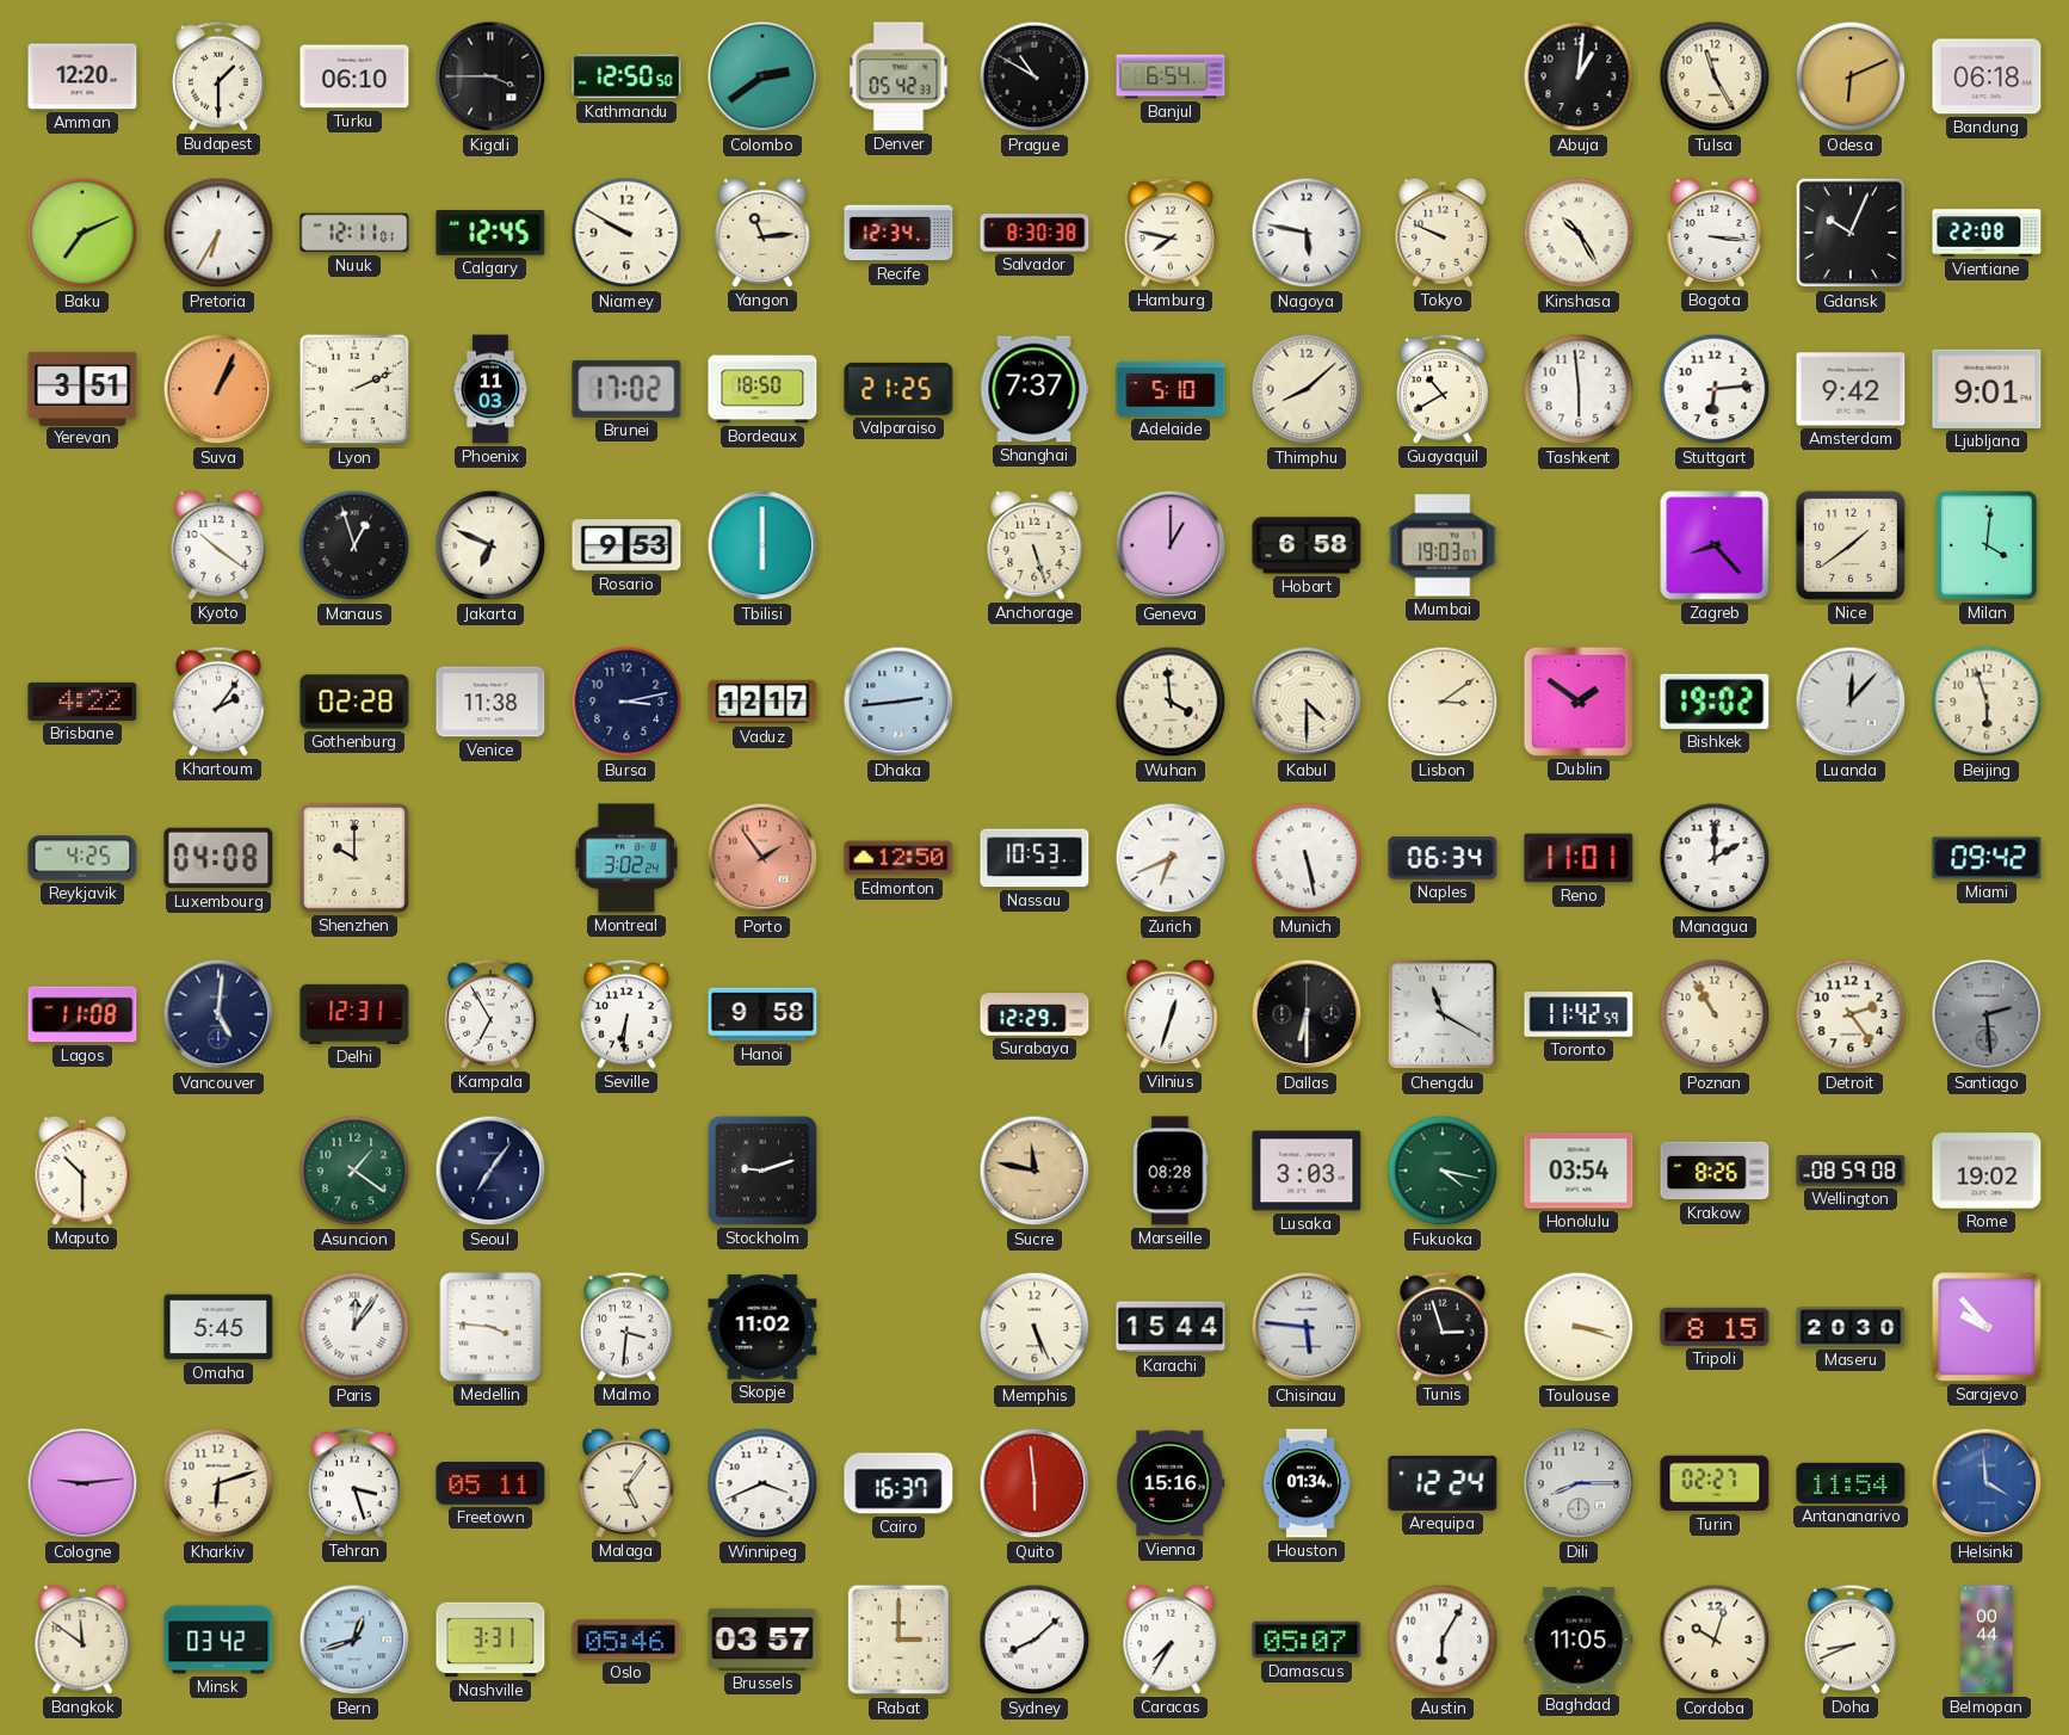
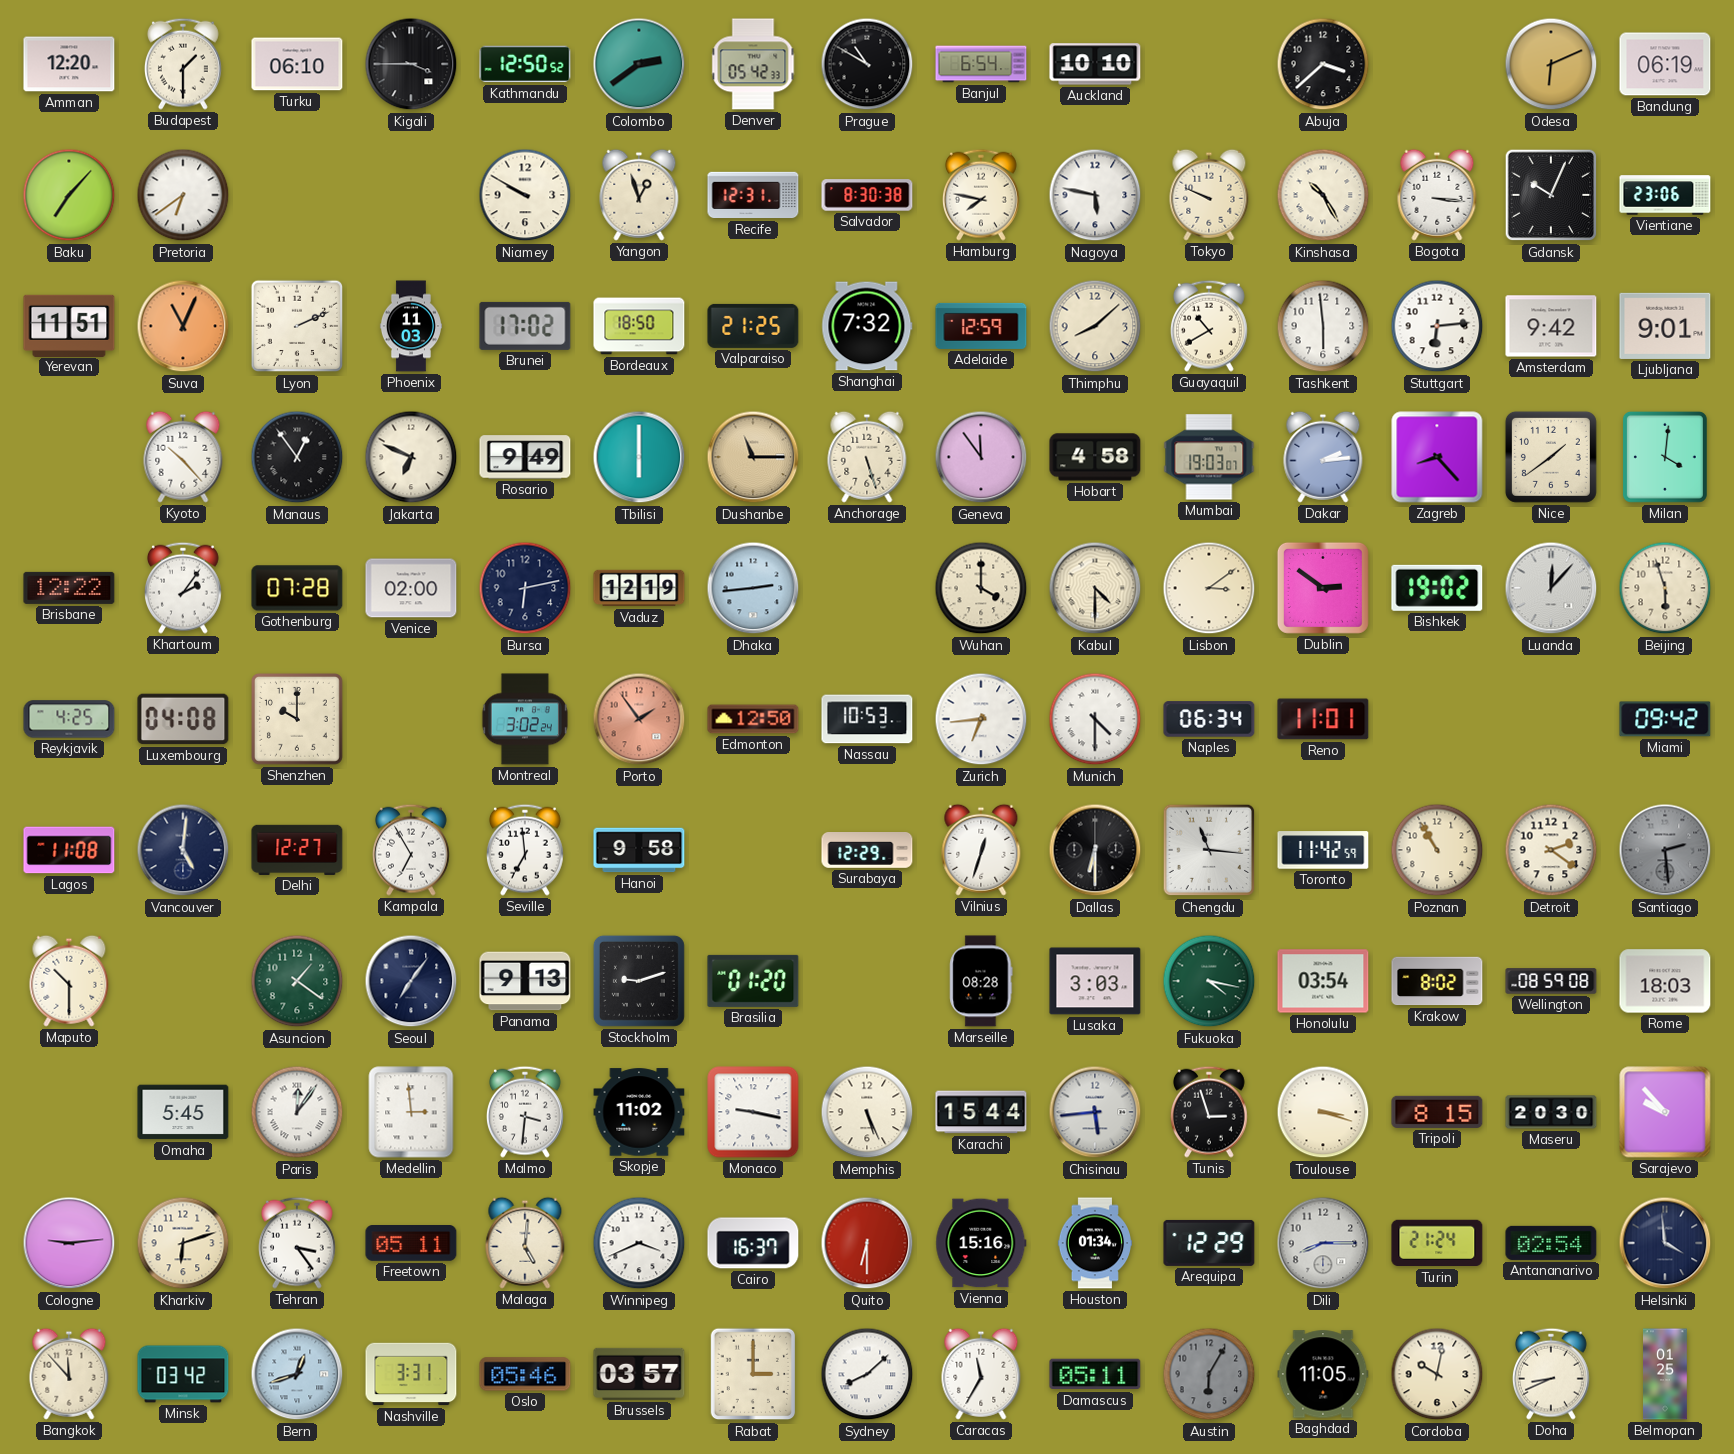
Kathmandu: 12:50:50 -> 12:50:52
Auckland: none -> 10:10
Abuja: 1:01 -> 3:38
Tulsa: 11:25 -> none
Bandung: 06:18 -> 06:19
Baku: 7:11 -> 7:07
Pretoria: 6:35 -> 6:39
Nuuk: 12:11 -> none
Calgary: 12:45 -> none
Yangon: 11:14 -> 12:57
Recife: 12:34 -> 12:31
Vientiane: 22:08 -> 23:06
Yerevan: 3:51 -> 11:51
Suva: 1:04 -> 11:04
Shanghai: 7:37 -> 7:32
Adelaide: 5:10 -> 12:59
Kyoto: 10:21 -> 10:23
Manaus: 12:57 -> 12:54
Rosario: 9:53 -> 9:49
Dushanbe: none -> 11:15
Geneva: 1:00 -> 11:54
Hobart: 6:58 -> 4:58
Dakar: none -> 2:14
Brisbane: 4:22 -> 12:22
Gothenburg: 02:28 -> 07:28
Venice: 11:38 -> 02:00
Bursa: 3:13 -> 6:13
Vaduz: 12:17 -> 12:19
Wuhan: 3:59 -> 4:00
Dublin: 1:51 -> 2:51
Zurich: 6:41 -> 6:44
Munich: 5:28 -> 4:30
Managua: 2:00 -> none
Delhi: 12:31 -> 12:27
Seville: 6:31 -> 6:59
Chengdu: 11:20 -> 11:16
Detroit: 2:24 -> 2:21
Panama: none -> 9:13
Brasilia: none -> 01:20
Sucre: 11:47 -> none
Krakow: 8:26 -> 8:02
Rome: 19:02 -> 18:03
Medellin: 3:46 -> 2:59
Monaco: none -> 9:17
Chisinau: 5:46 -> 5:44
Tehran: 3:27 -> 3:24
Malaga: 5:06 -> 5:01
Quito: 5:59 -> 6:30
Arequipa: 12:24 -> 12:29
Turin: 02:27 -> 21:24
Antananarivo: 11:54 -> 02:54
Helsinki dial: blue -> navy
Bangkok: 11:51 -> 11:53
Caracas: 7:35 -> 11:35
Damascus: 05:07 -> 05:11
Austin dial: white -> grey
Cordoba: 10:03 -> 10:02
Belmopan: 00:44 -> 01:25
